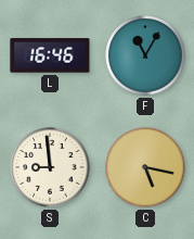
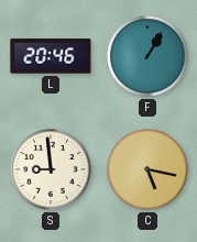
L: 16:46 -> 20:46
F: 11:05 -> 1:05
